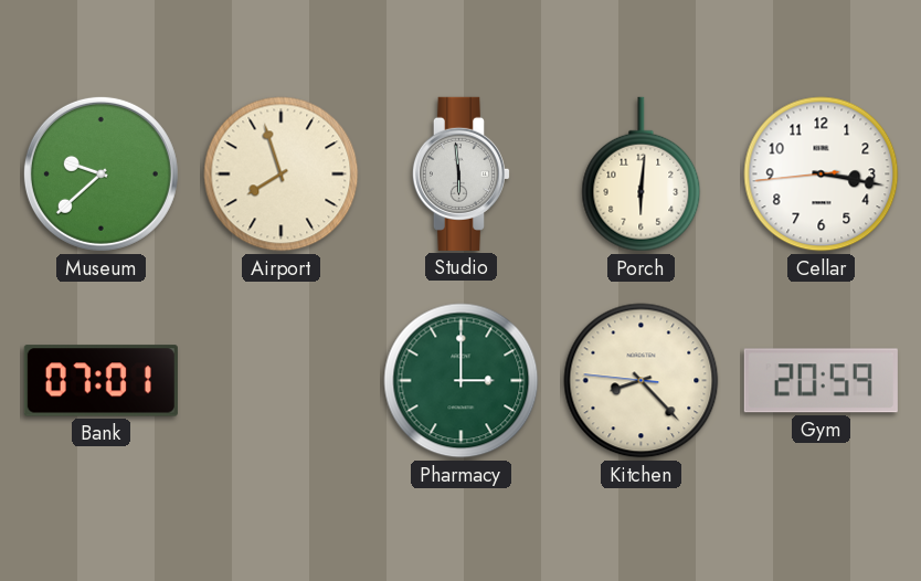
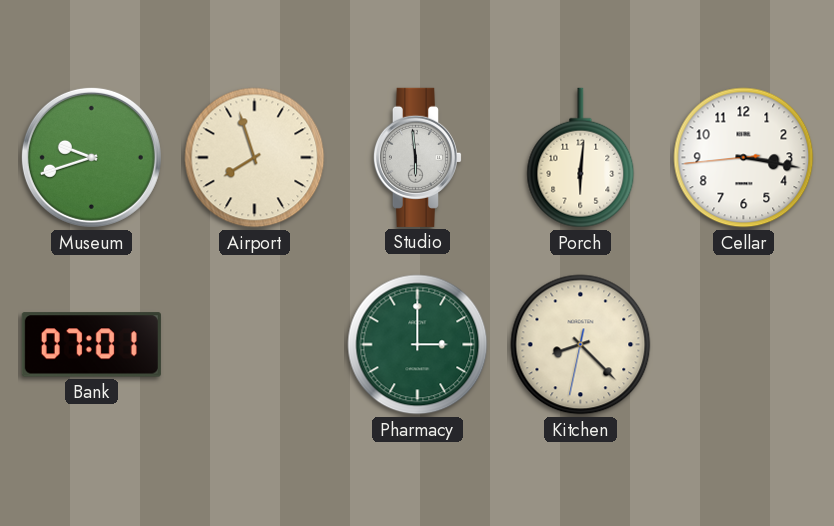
Museum: 9:38 -> 9:42
Kitchen: 8:22:46 -> 8:22:32
Gym: 20:59 -> none
